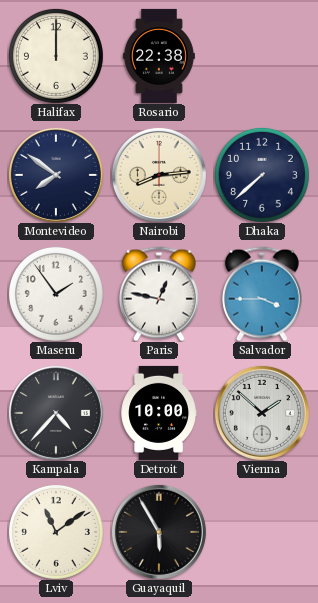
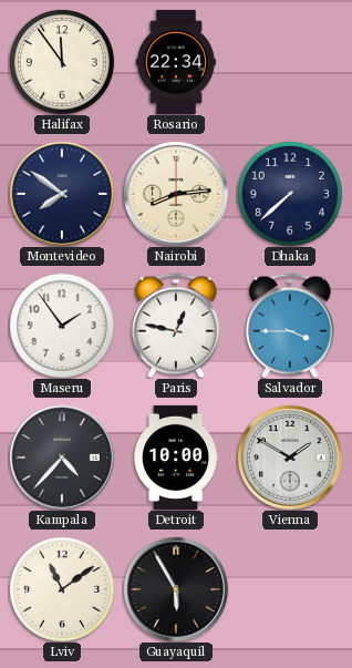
Halifax: 12:00 -> 11:54
Rosario: 22:38 -> 22:34
Vienna: 1:52 -> 1:50
